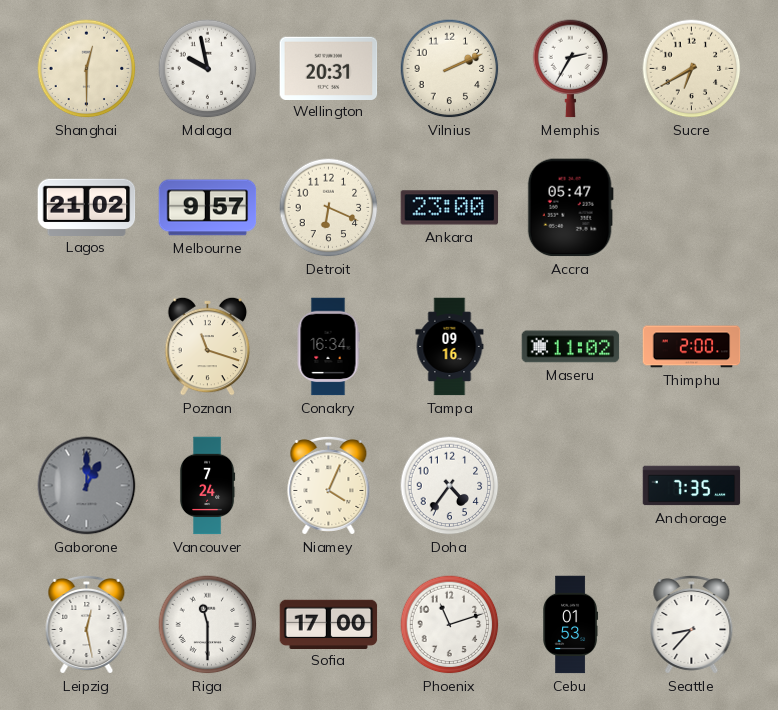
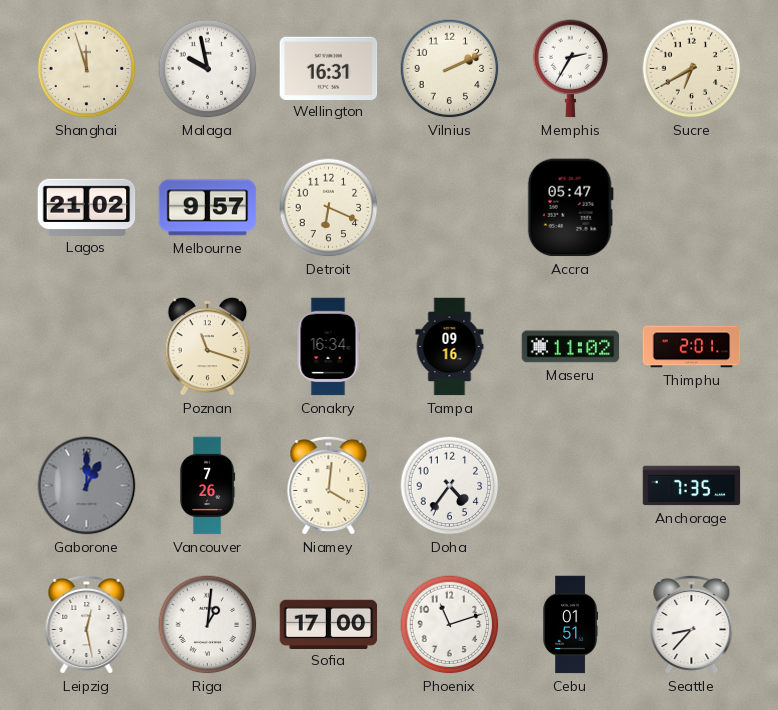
Shanghai: 12:30 -> 11:57
Wellington: 20:31 -> 16:31
Ankara: 23:00 -> none
Thimphu: 2:00 -> 2:01
Vancouver: 7:24 -> 7:26
Niamey: 4:04 -> 4:01
Riga: 11:30 -> 1:01
Cebu: 01:53 -> 01:51
